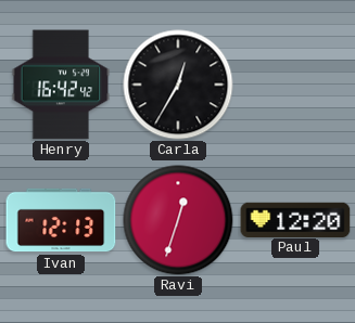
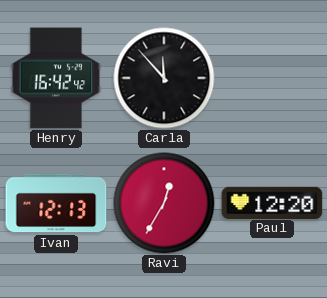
Carla: 12:35 -> 11:53
Ravi: 12:33 -> 12:35
